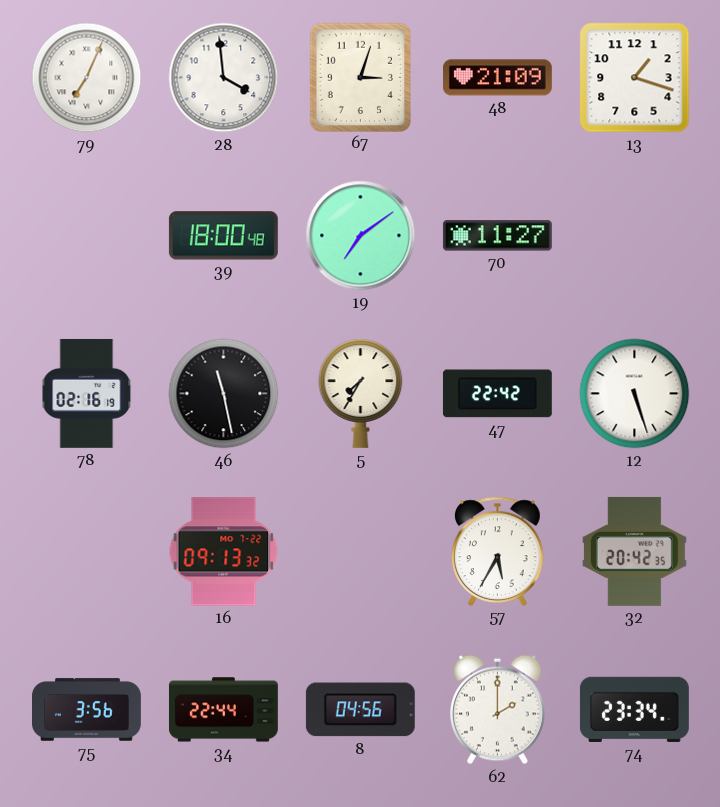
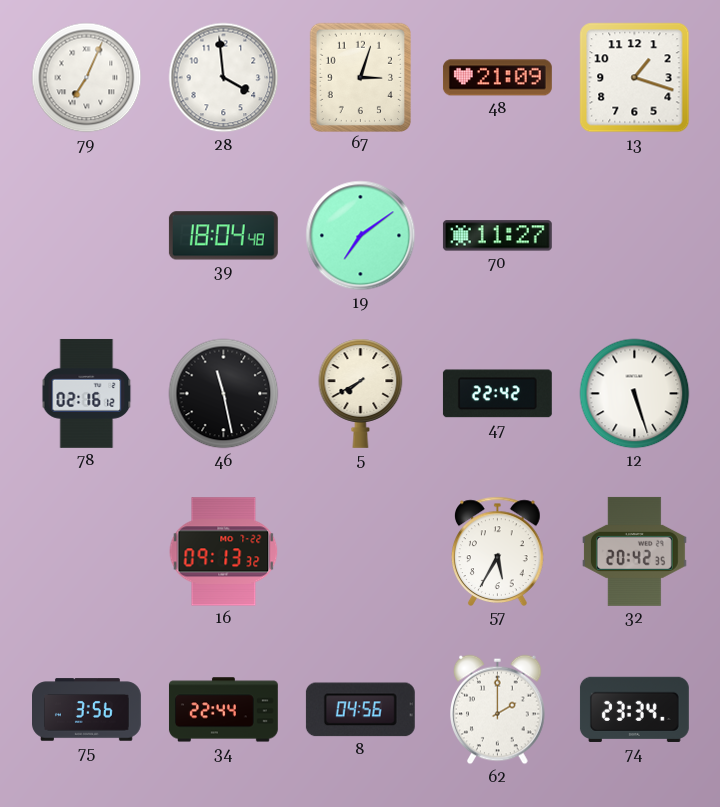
39: 18:00 -> 18:04
78: 02:16:19 -> 02:16:12
5: 7:35 -> 7:40
